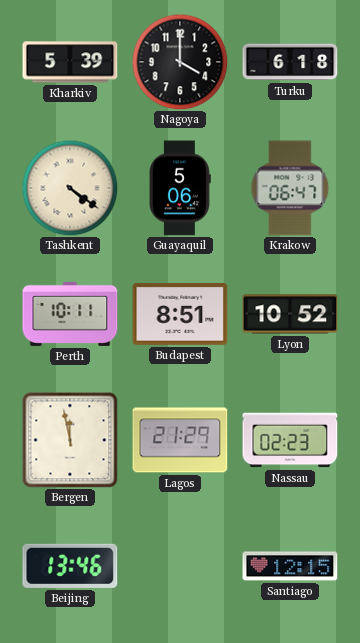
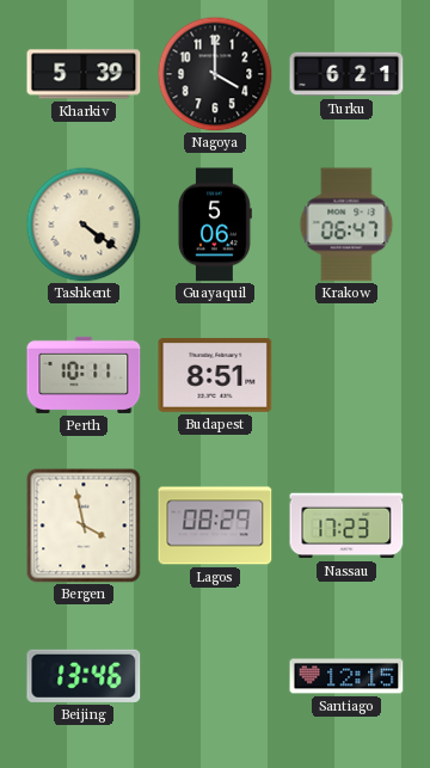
Turku: 6:18 -> 6:21
Lyon: 10:52 -> none
Bergen: 11:58 -> 3:58
Lagos: 21:29 -> 08:29
Nassau: 02:23 -> 17:23
